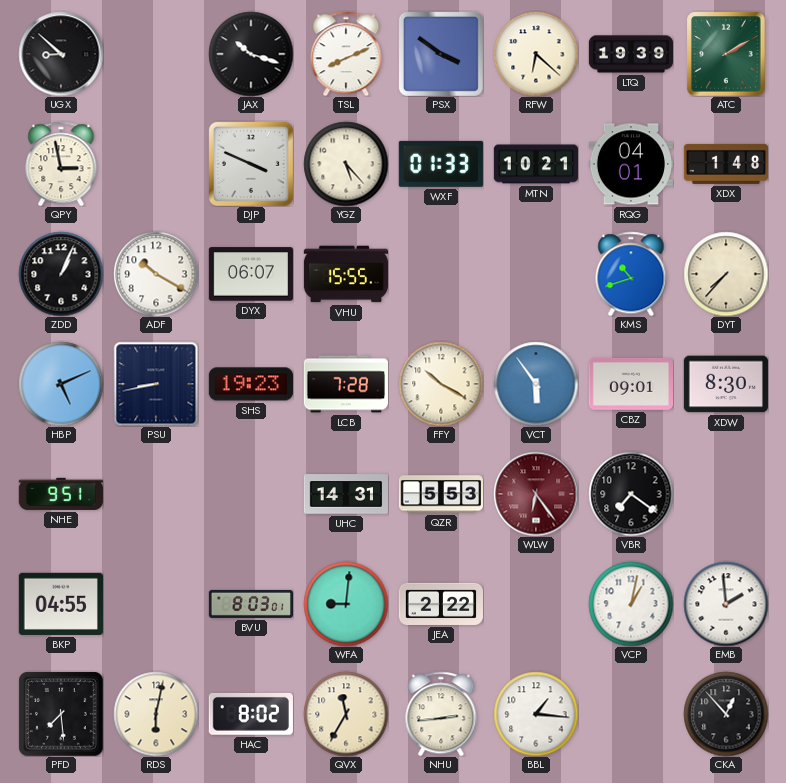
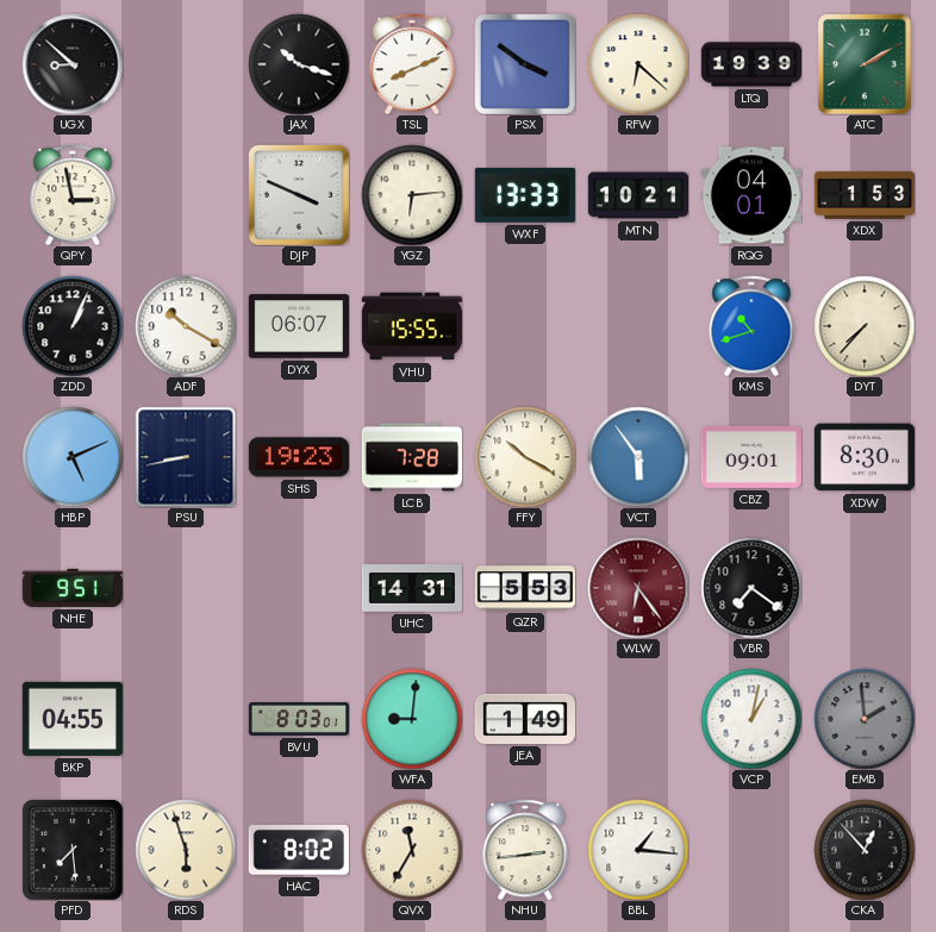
YGZ: 5:23 -> 6:14
WXF: 01:33 -> 13:33
XDX: 1:48 -> 1:53
JEA: 2:22 -> 1:49
EMB dial: white -> grey
RDS: 6:02 -> 5:57
